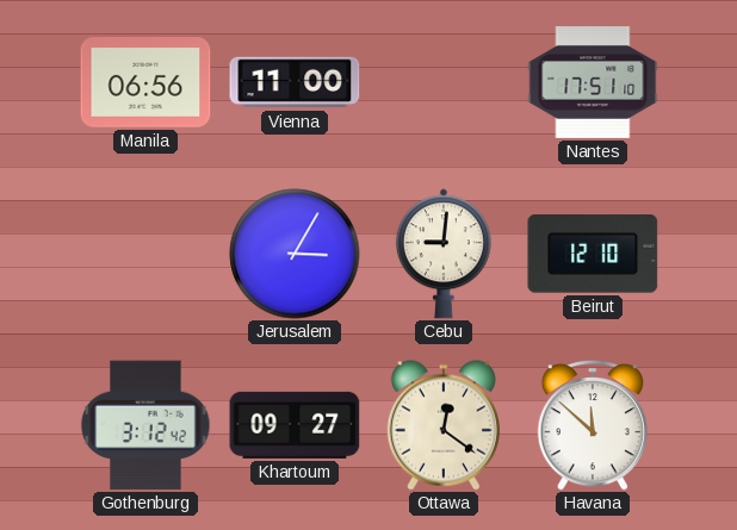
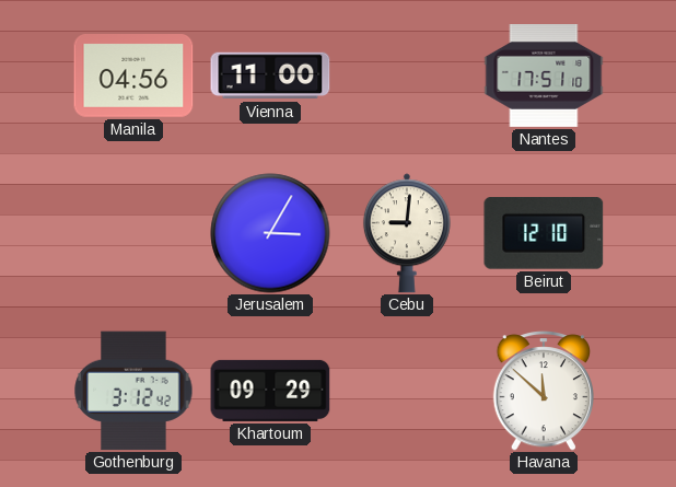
Manila: 06:56 -> 04:56
Khartoum: 09:27 -> 09:29
Ottawa: 12:21 -> none
